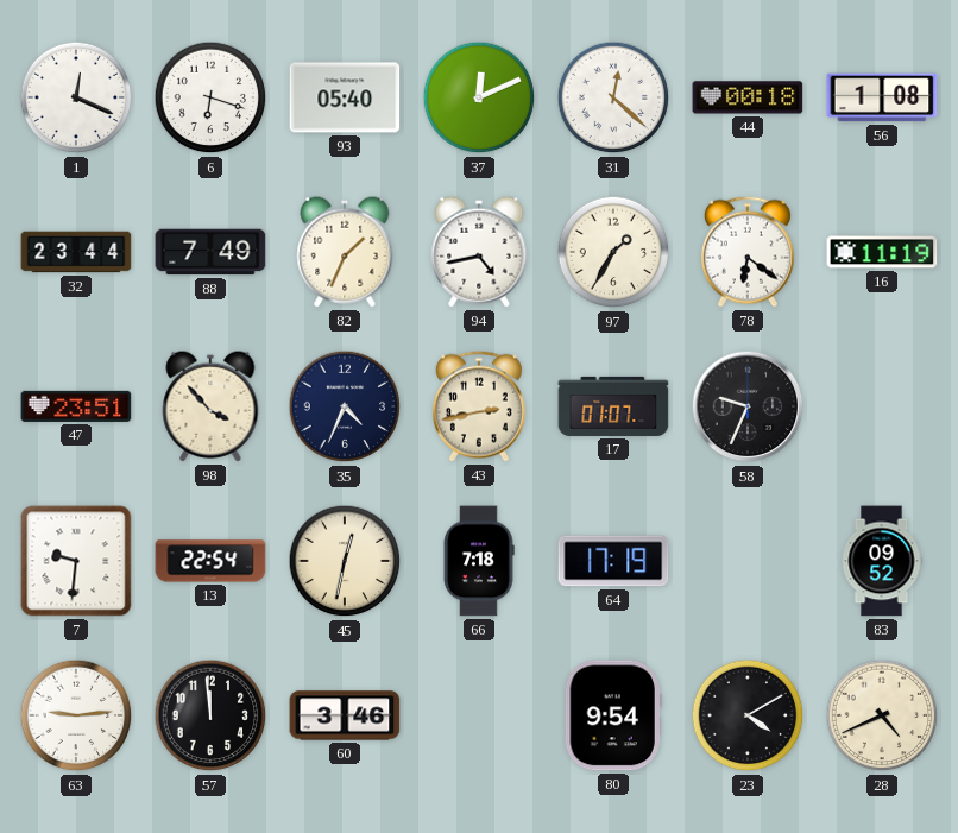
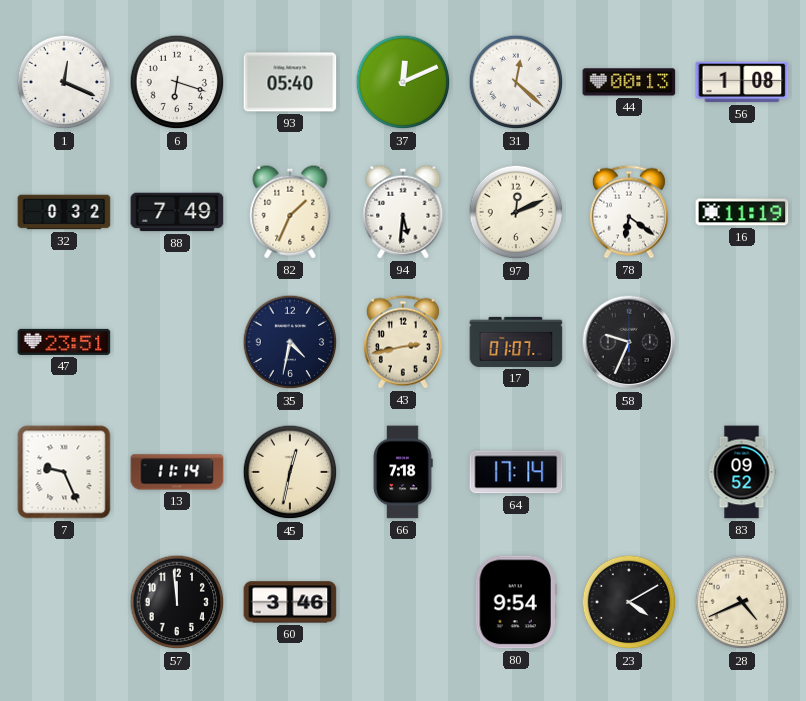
44: 00:18 -> 00:13
32: 23:44 -> 0:32
94: 4:43 -> 5:31
97: 1:35 -> 12:11
98: 3:53 -> none
35: 4:34 -> 4:32
7: 9:31 -> 9:26
13: 22:54 -> 11:14
64: 17:19 -> 17:14
63: 9:14 -> none
